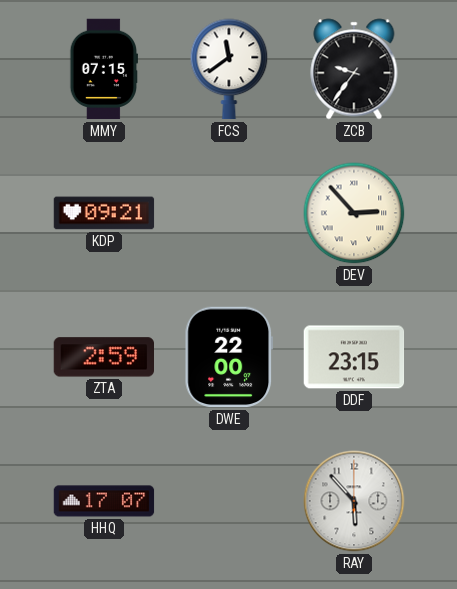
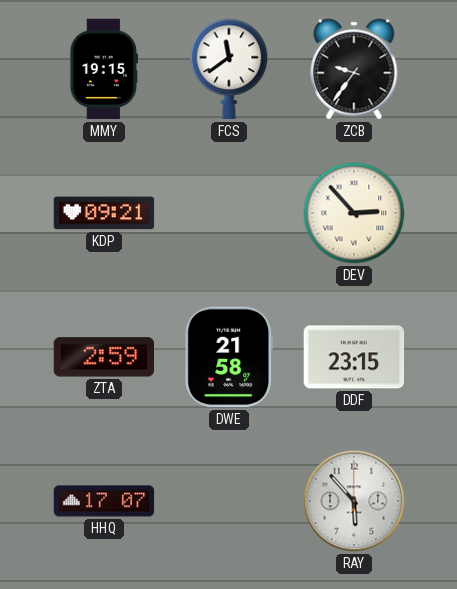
MMY: 07:15 -> 19:15
DWE: 22:00 -> 21:58
